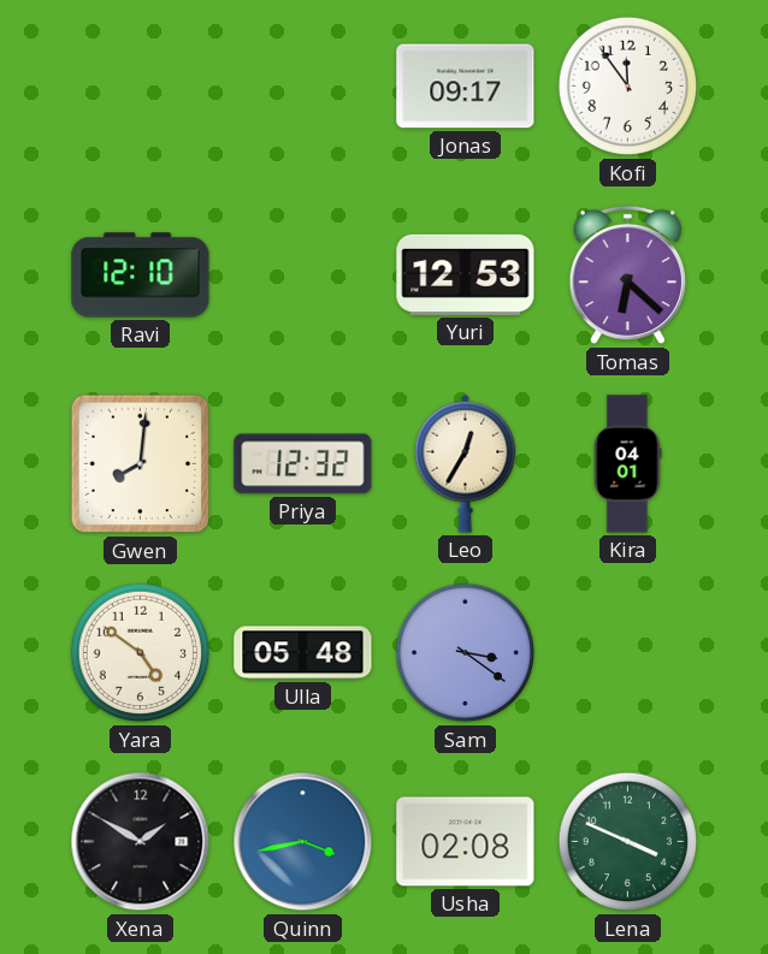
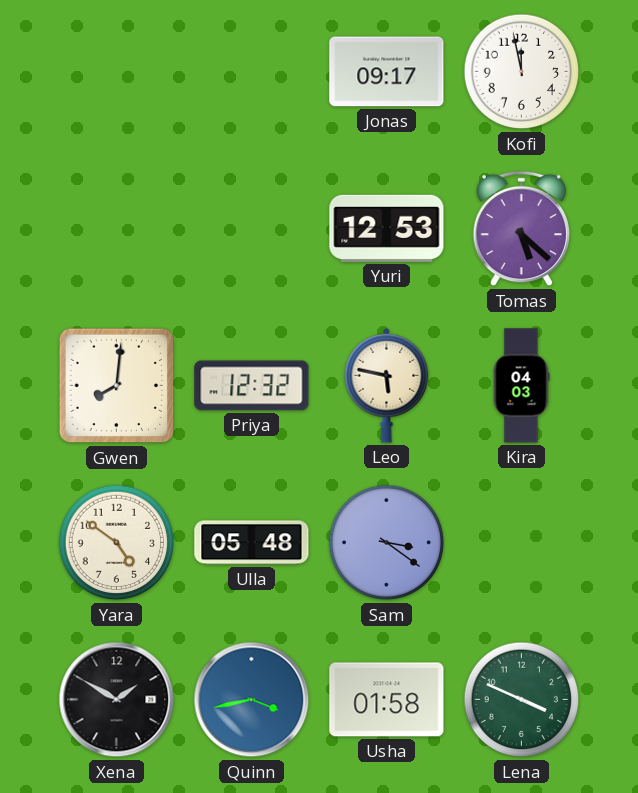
Kofi: 11:54 -> 11:58
Ravi: 12:10 -> none
Tomas: 6:22 -> 5:22
Leo: 12:35 -> 5:47
Kira: 04:01 -> 04:03
Usha: 02:08 -> 01:58
